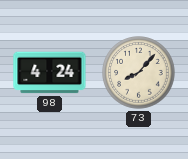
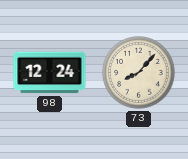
98: 4:24 -> 12:24
